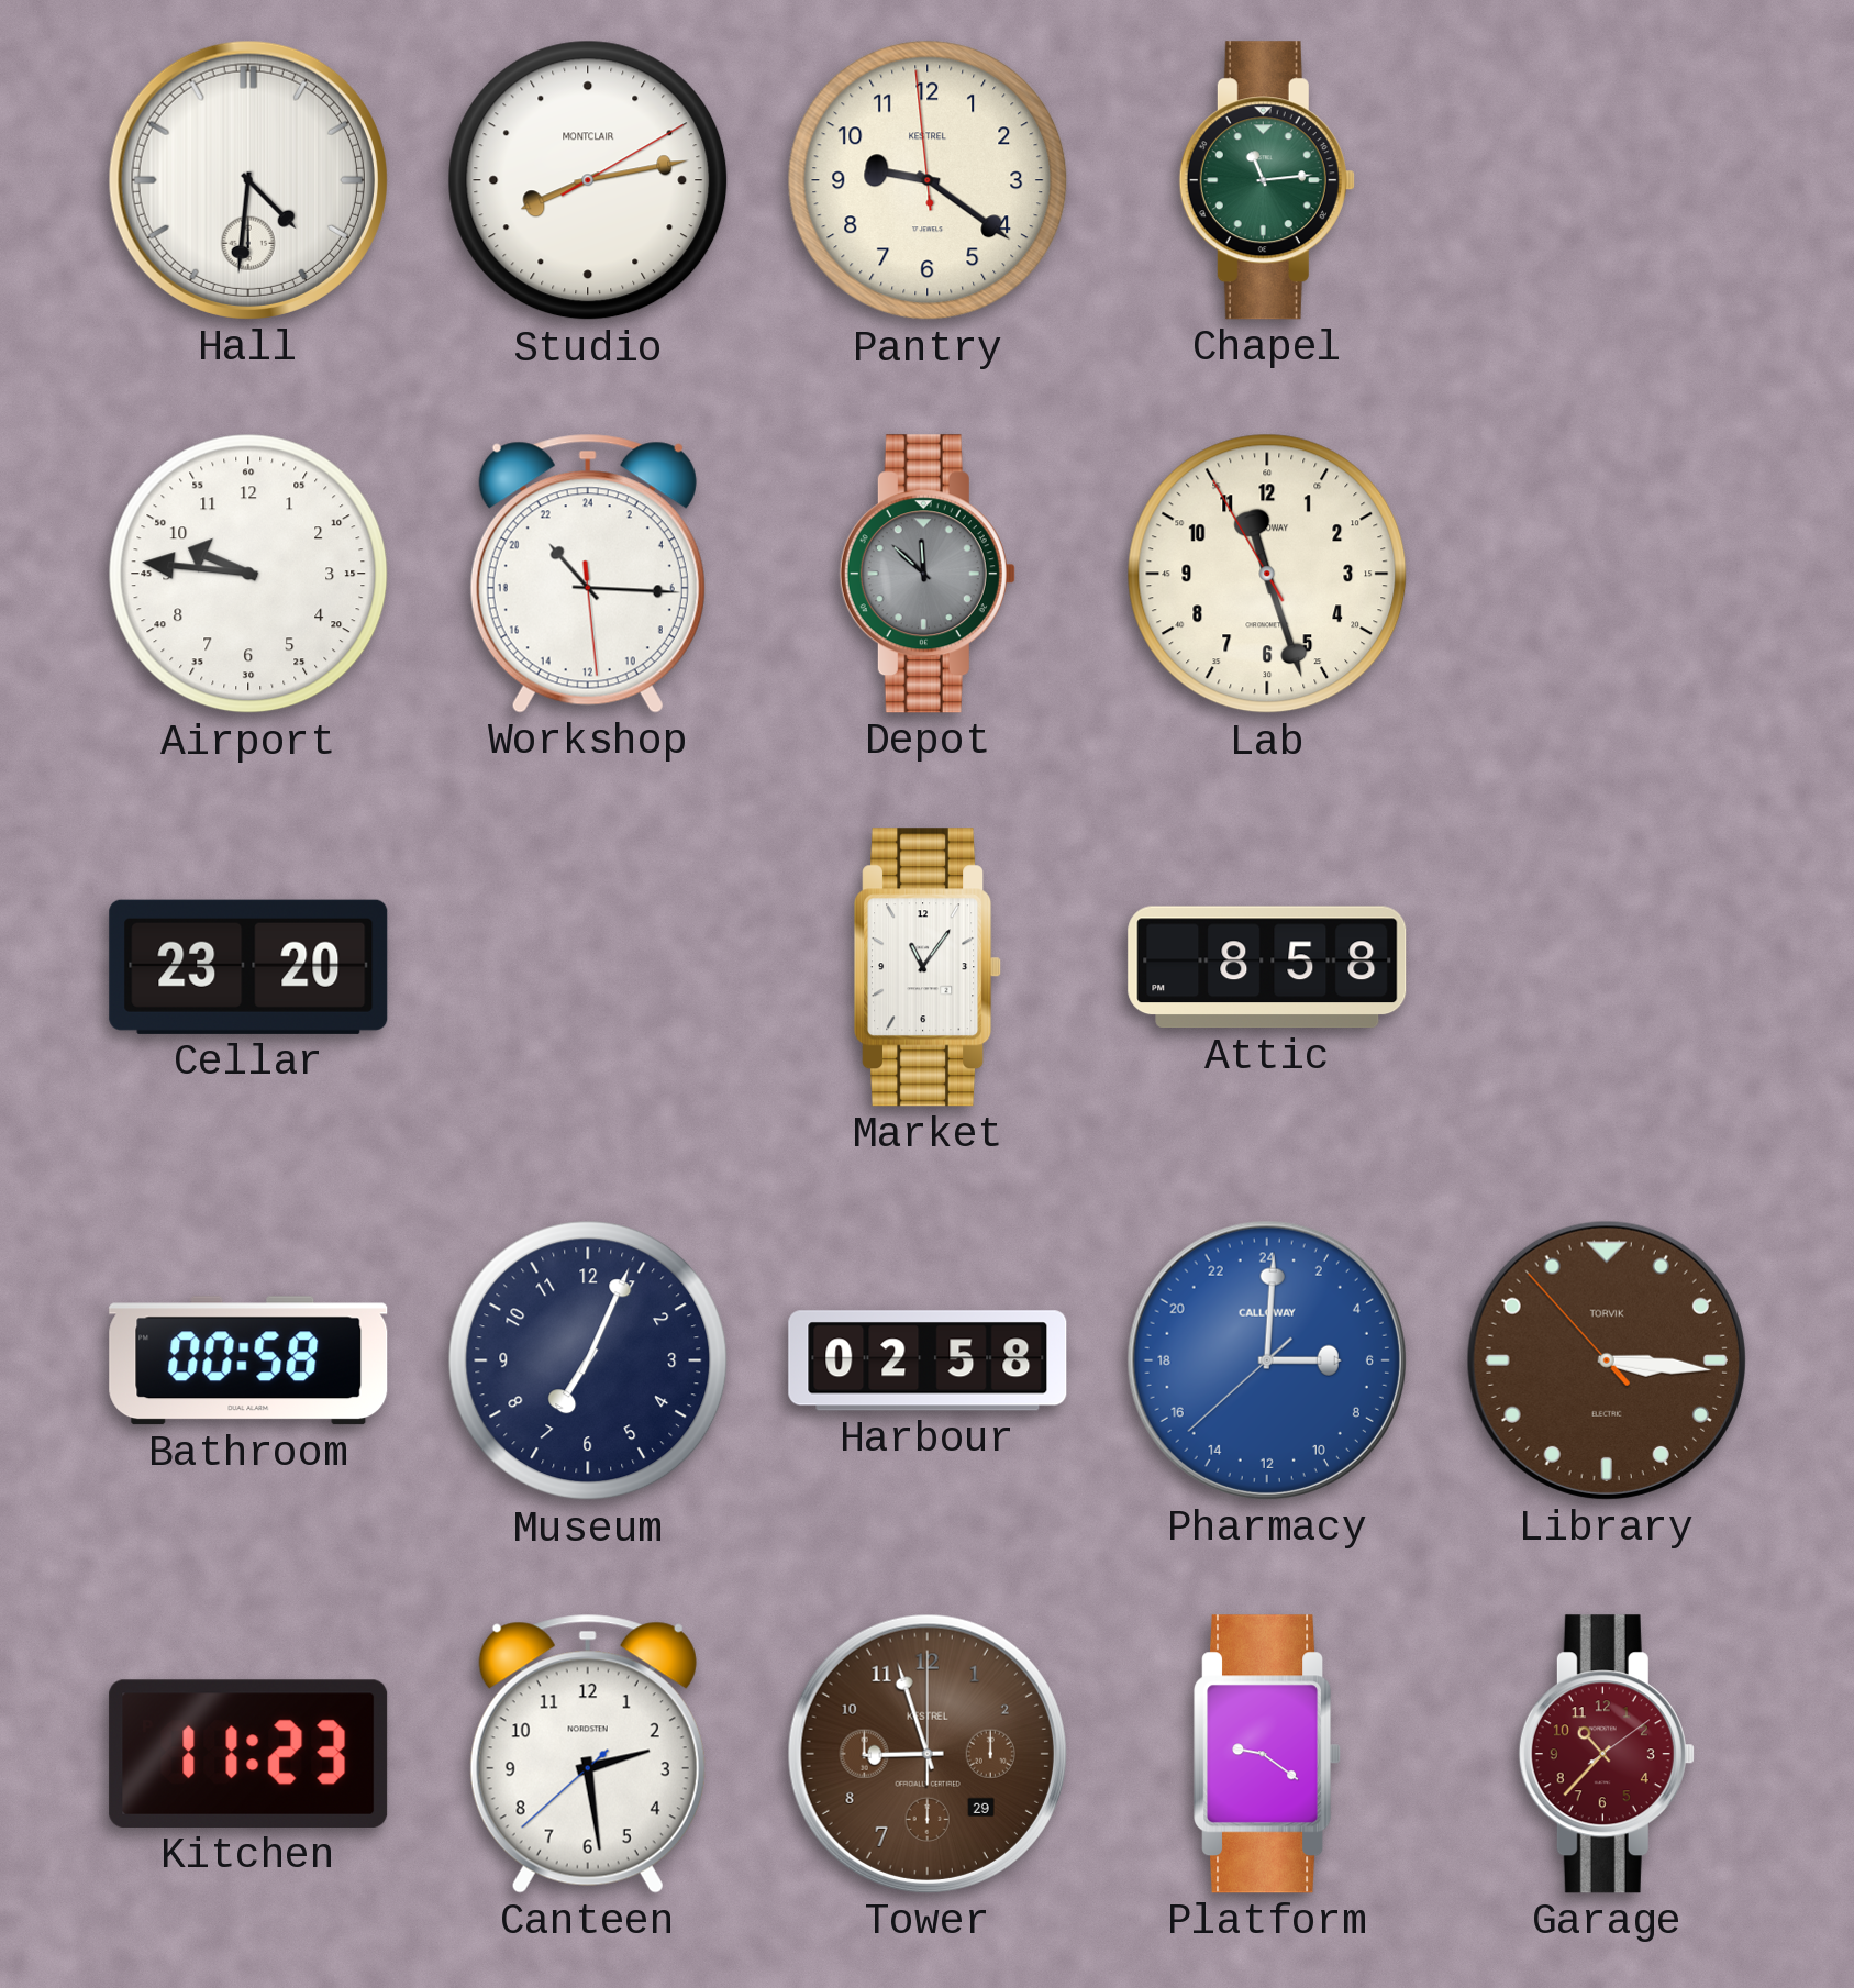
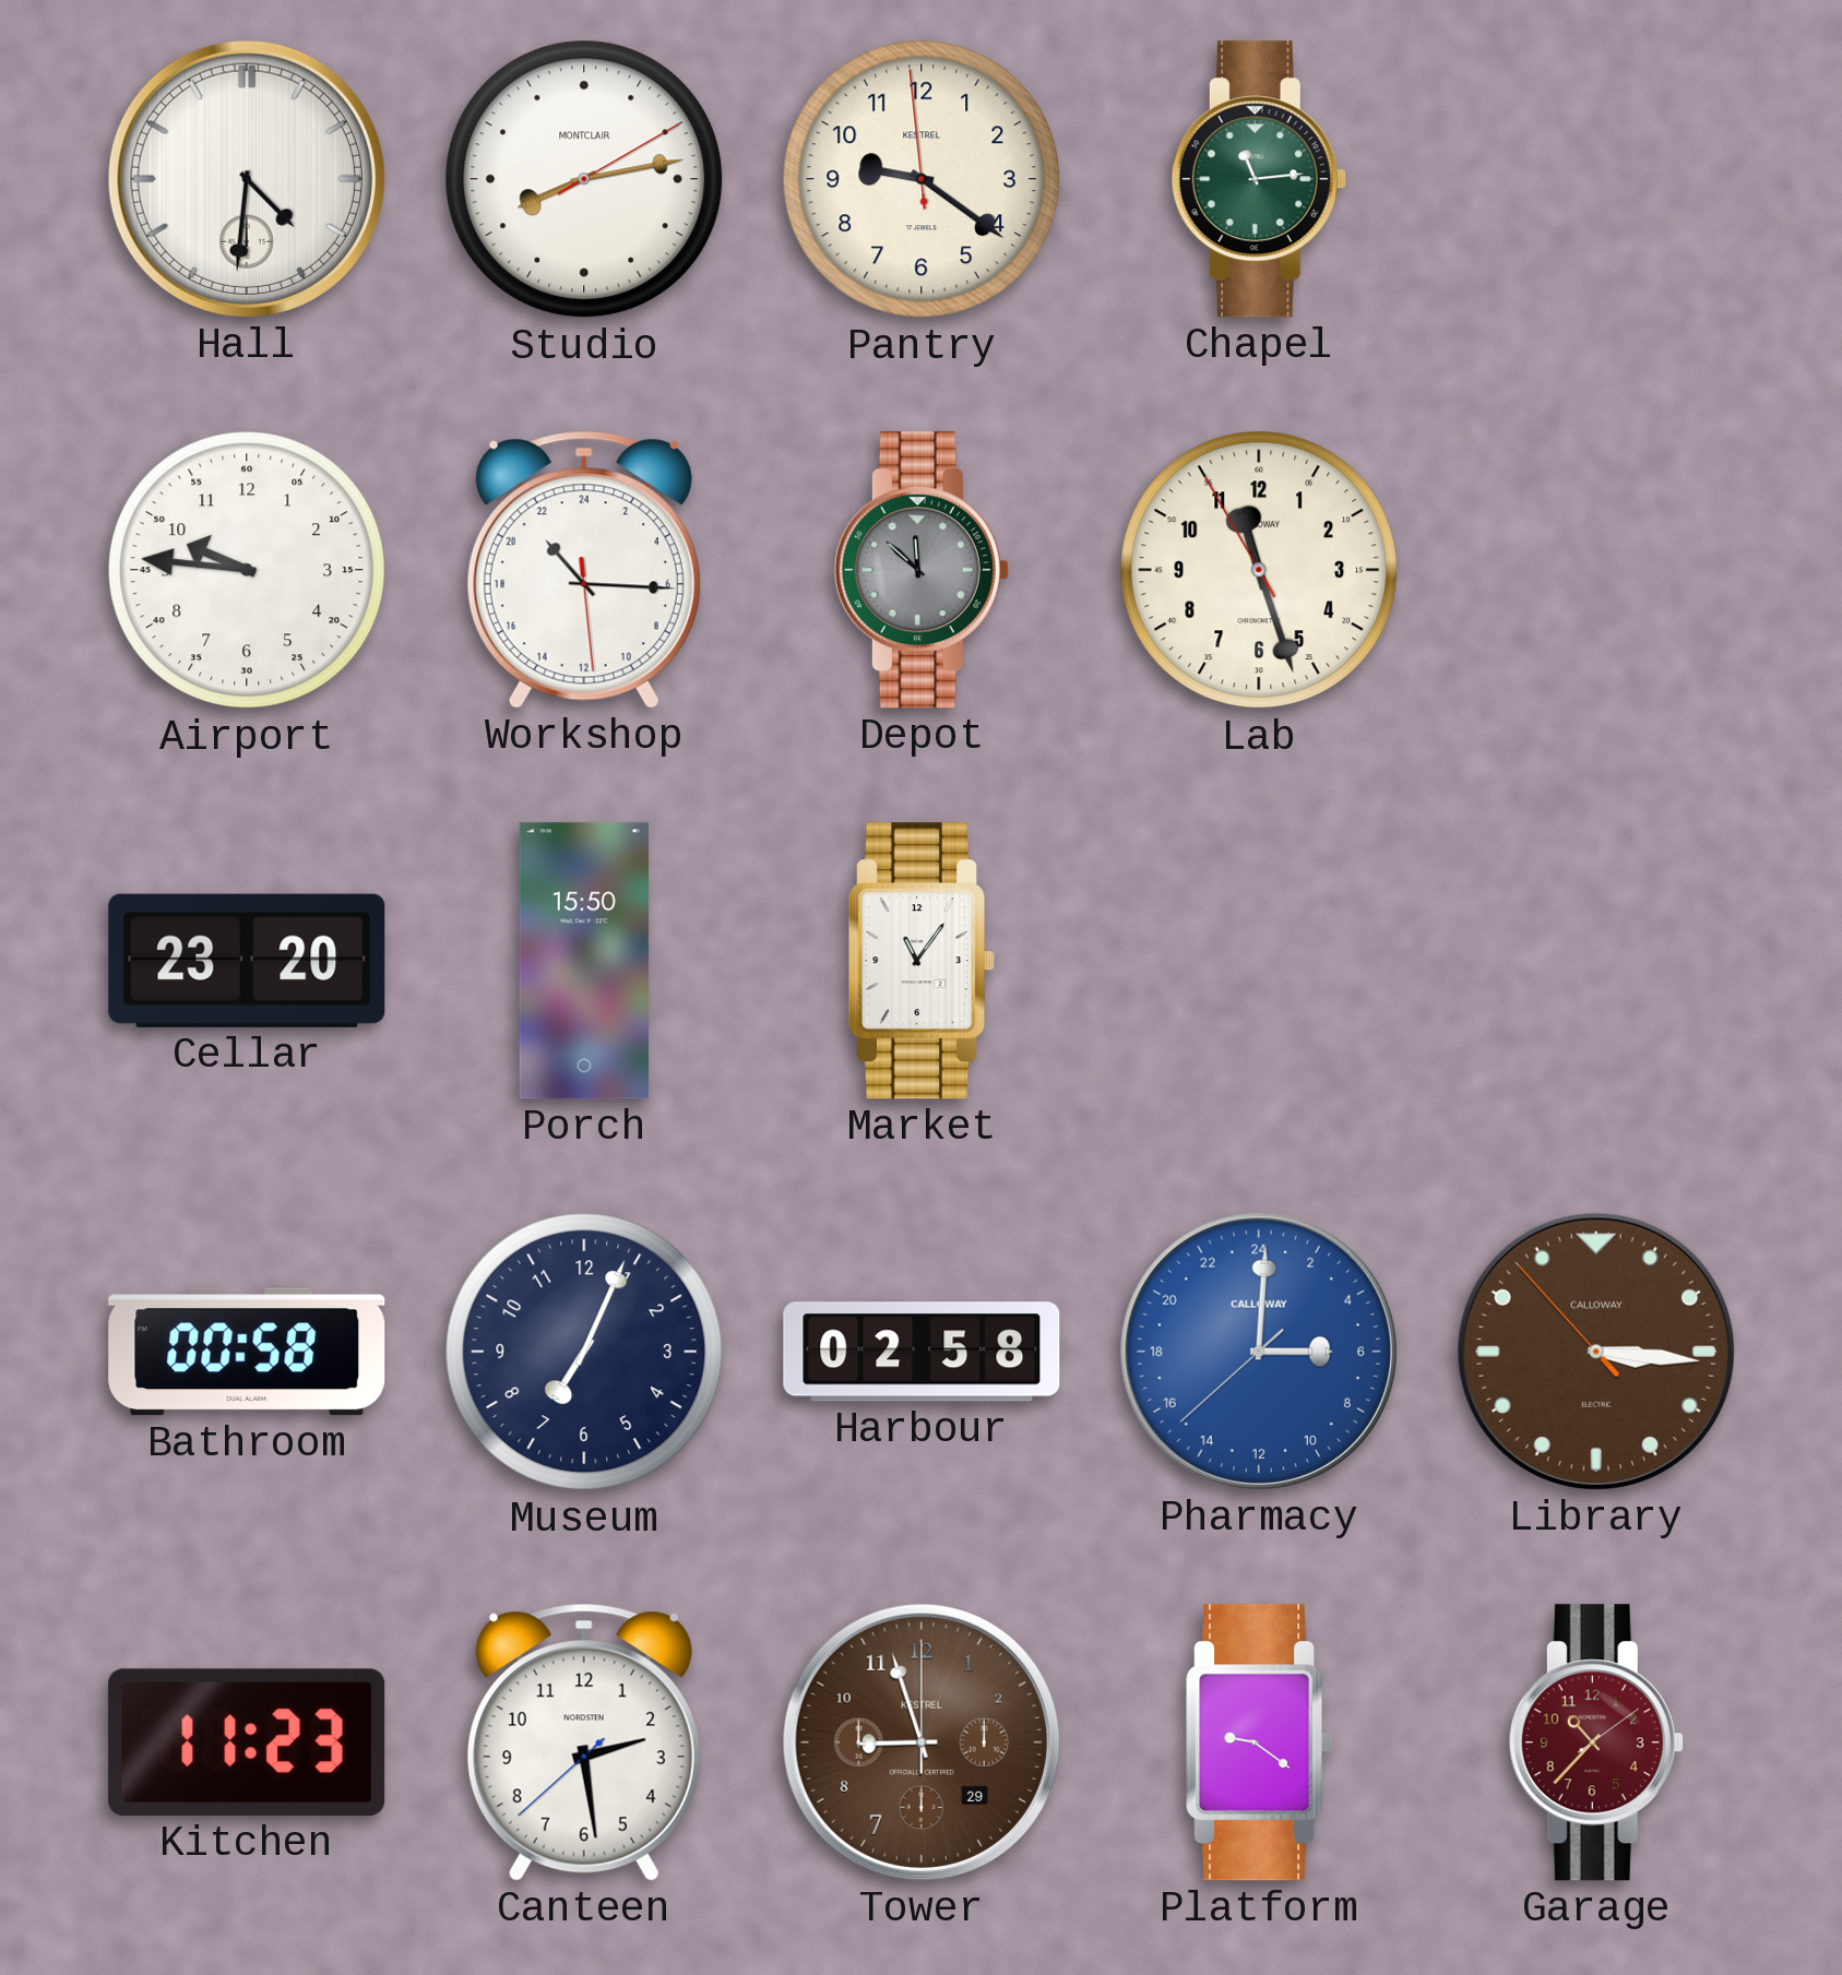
Porch: none -> 15:50
Attic: 8:58 -> none
Library brand: TORVIK -> CALLOWAY
